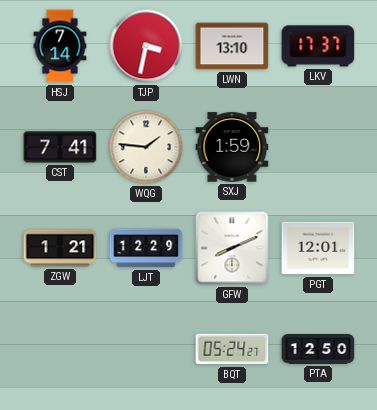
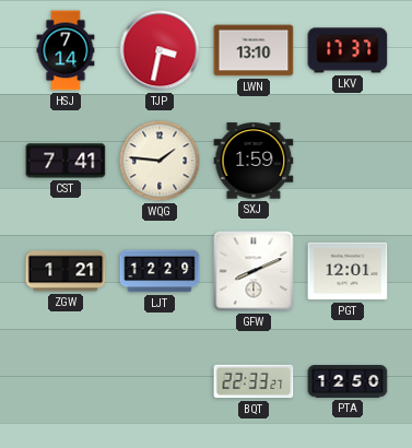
BQT: 05:24 -> 22:33
